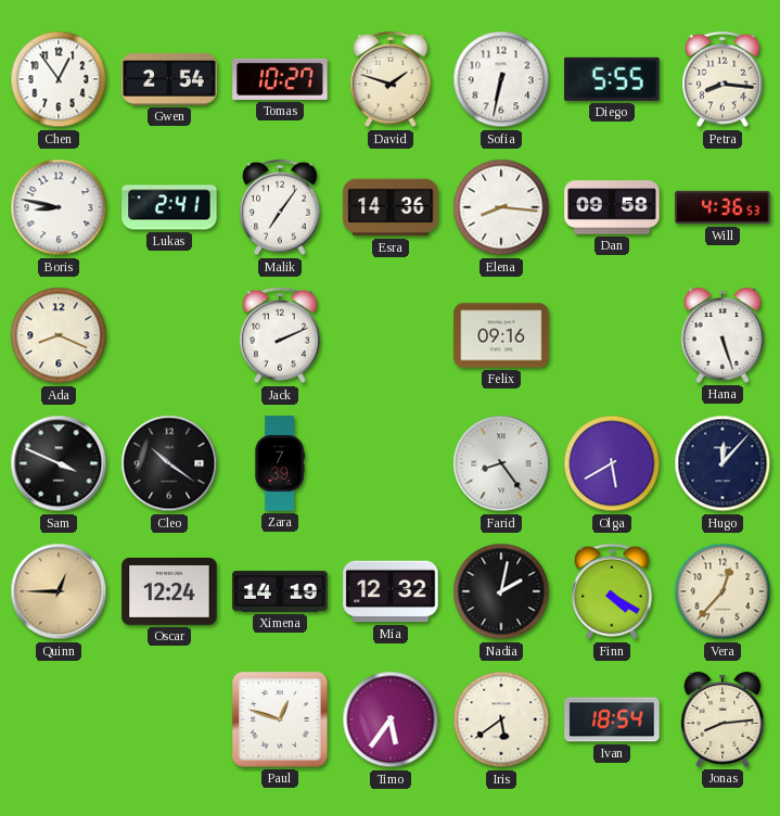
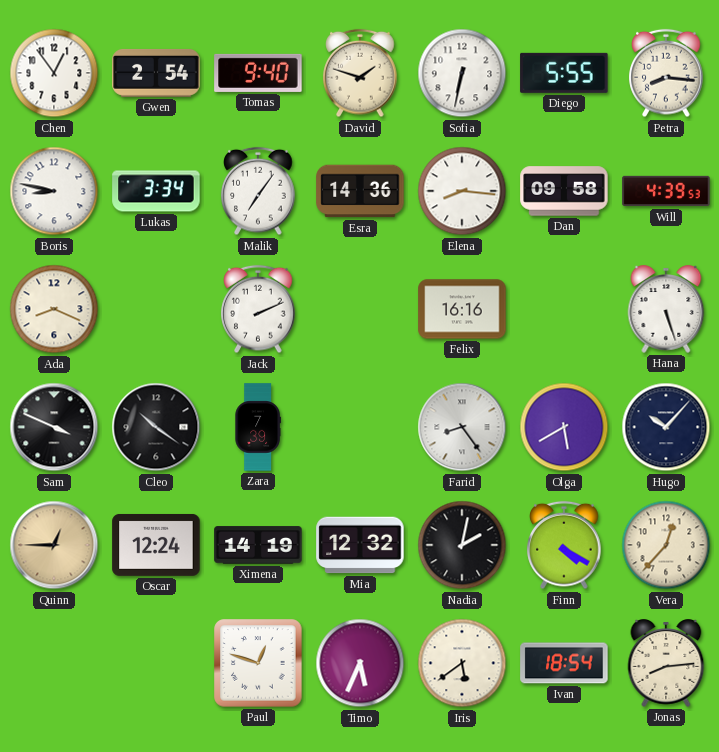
Tomas: 10:27 -> 9:40
Lukas: 2:41 -> 3:34
Will: 4:36 -> 4:39
Felix: 09:16 -> 16:16
Hugo: 12:07 -> 10:07
Timo: 5:36 -> 5:34
